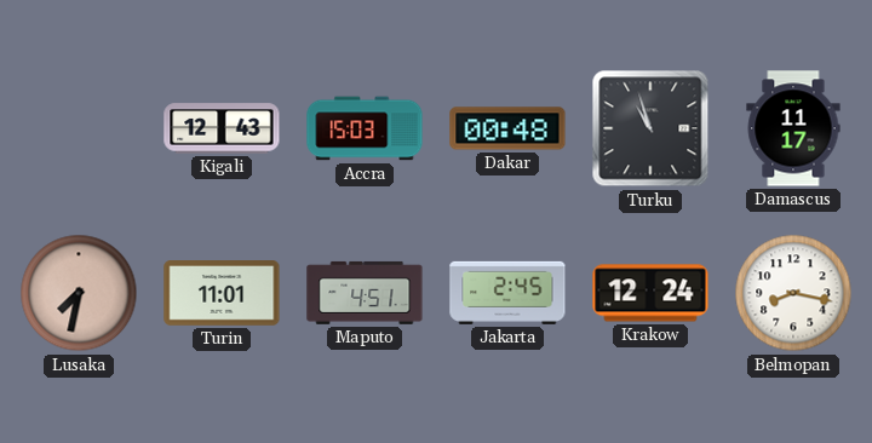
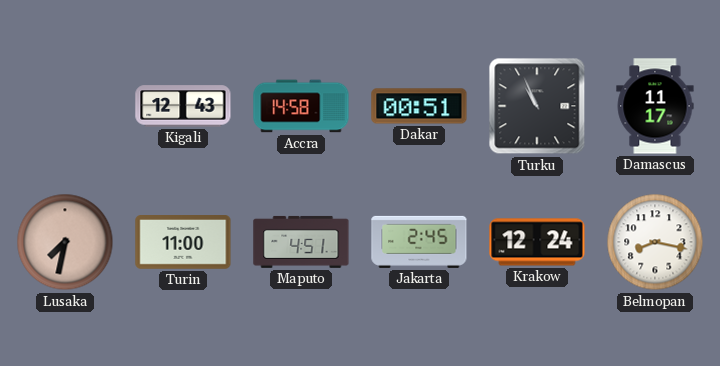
Accra: 15:03 -> 14:58
Dakar: 00:48 -> 00:51
Turku: 10:57 -> 10:56
Turin: 11:01 -> 11:00
